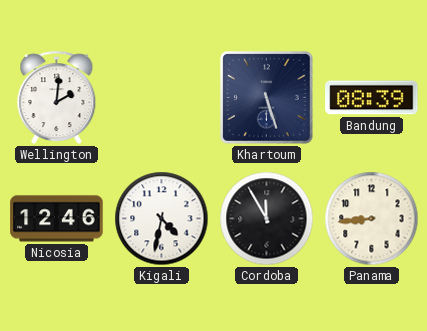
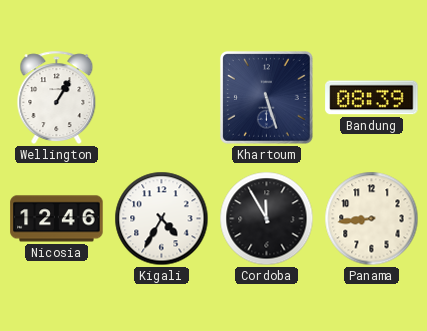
Wellington: 2:01 -> 1:05
Kigali: 4:32 -> 4:35
